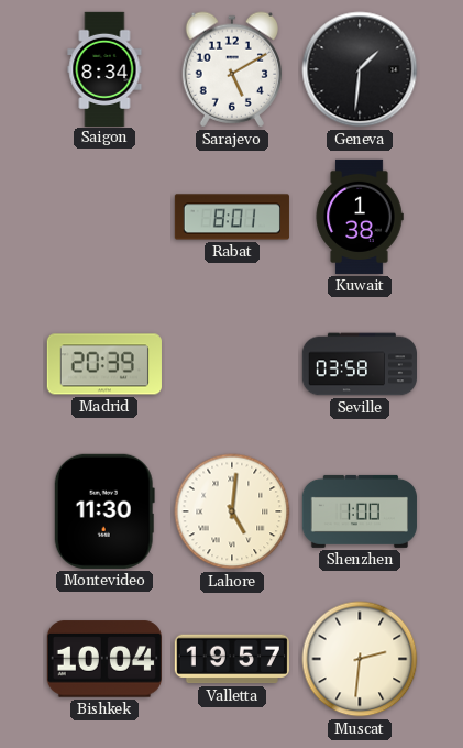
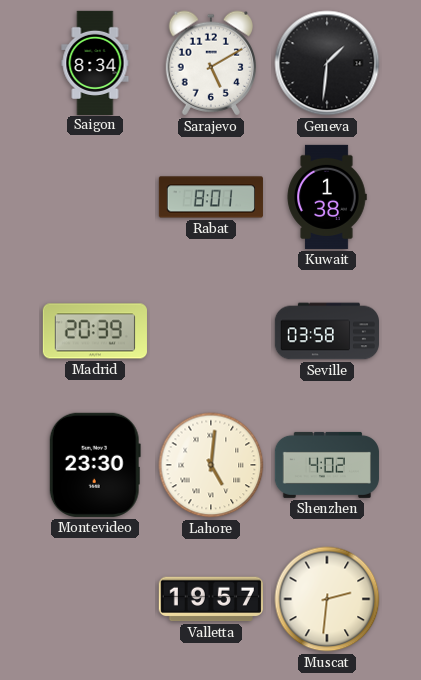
Montevideo: 11:30 -> 23:30
Shenzhen: 1:00 -> 4:02
Bishkek: 10:04 -> none
